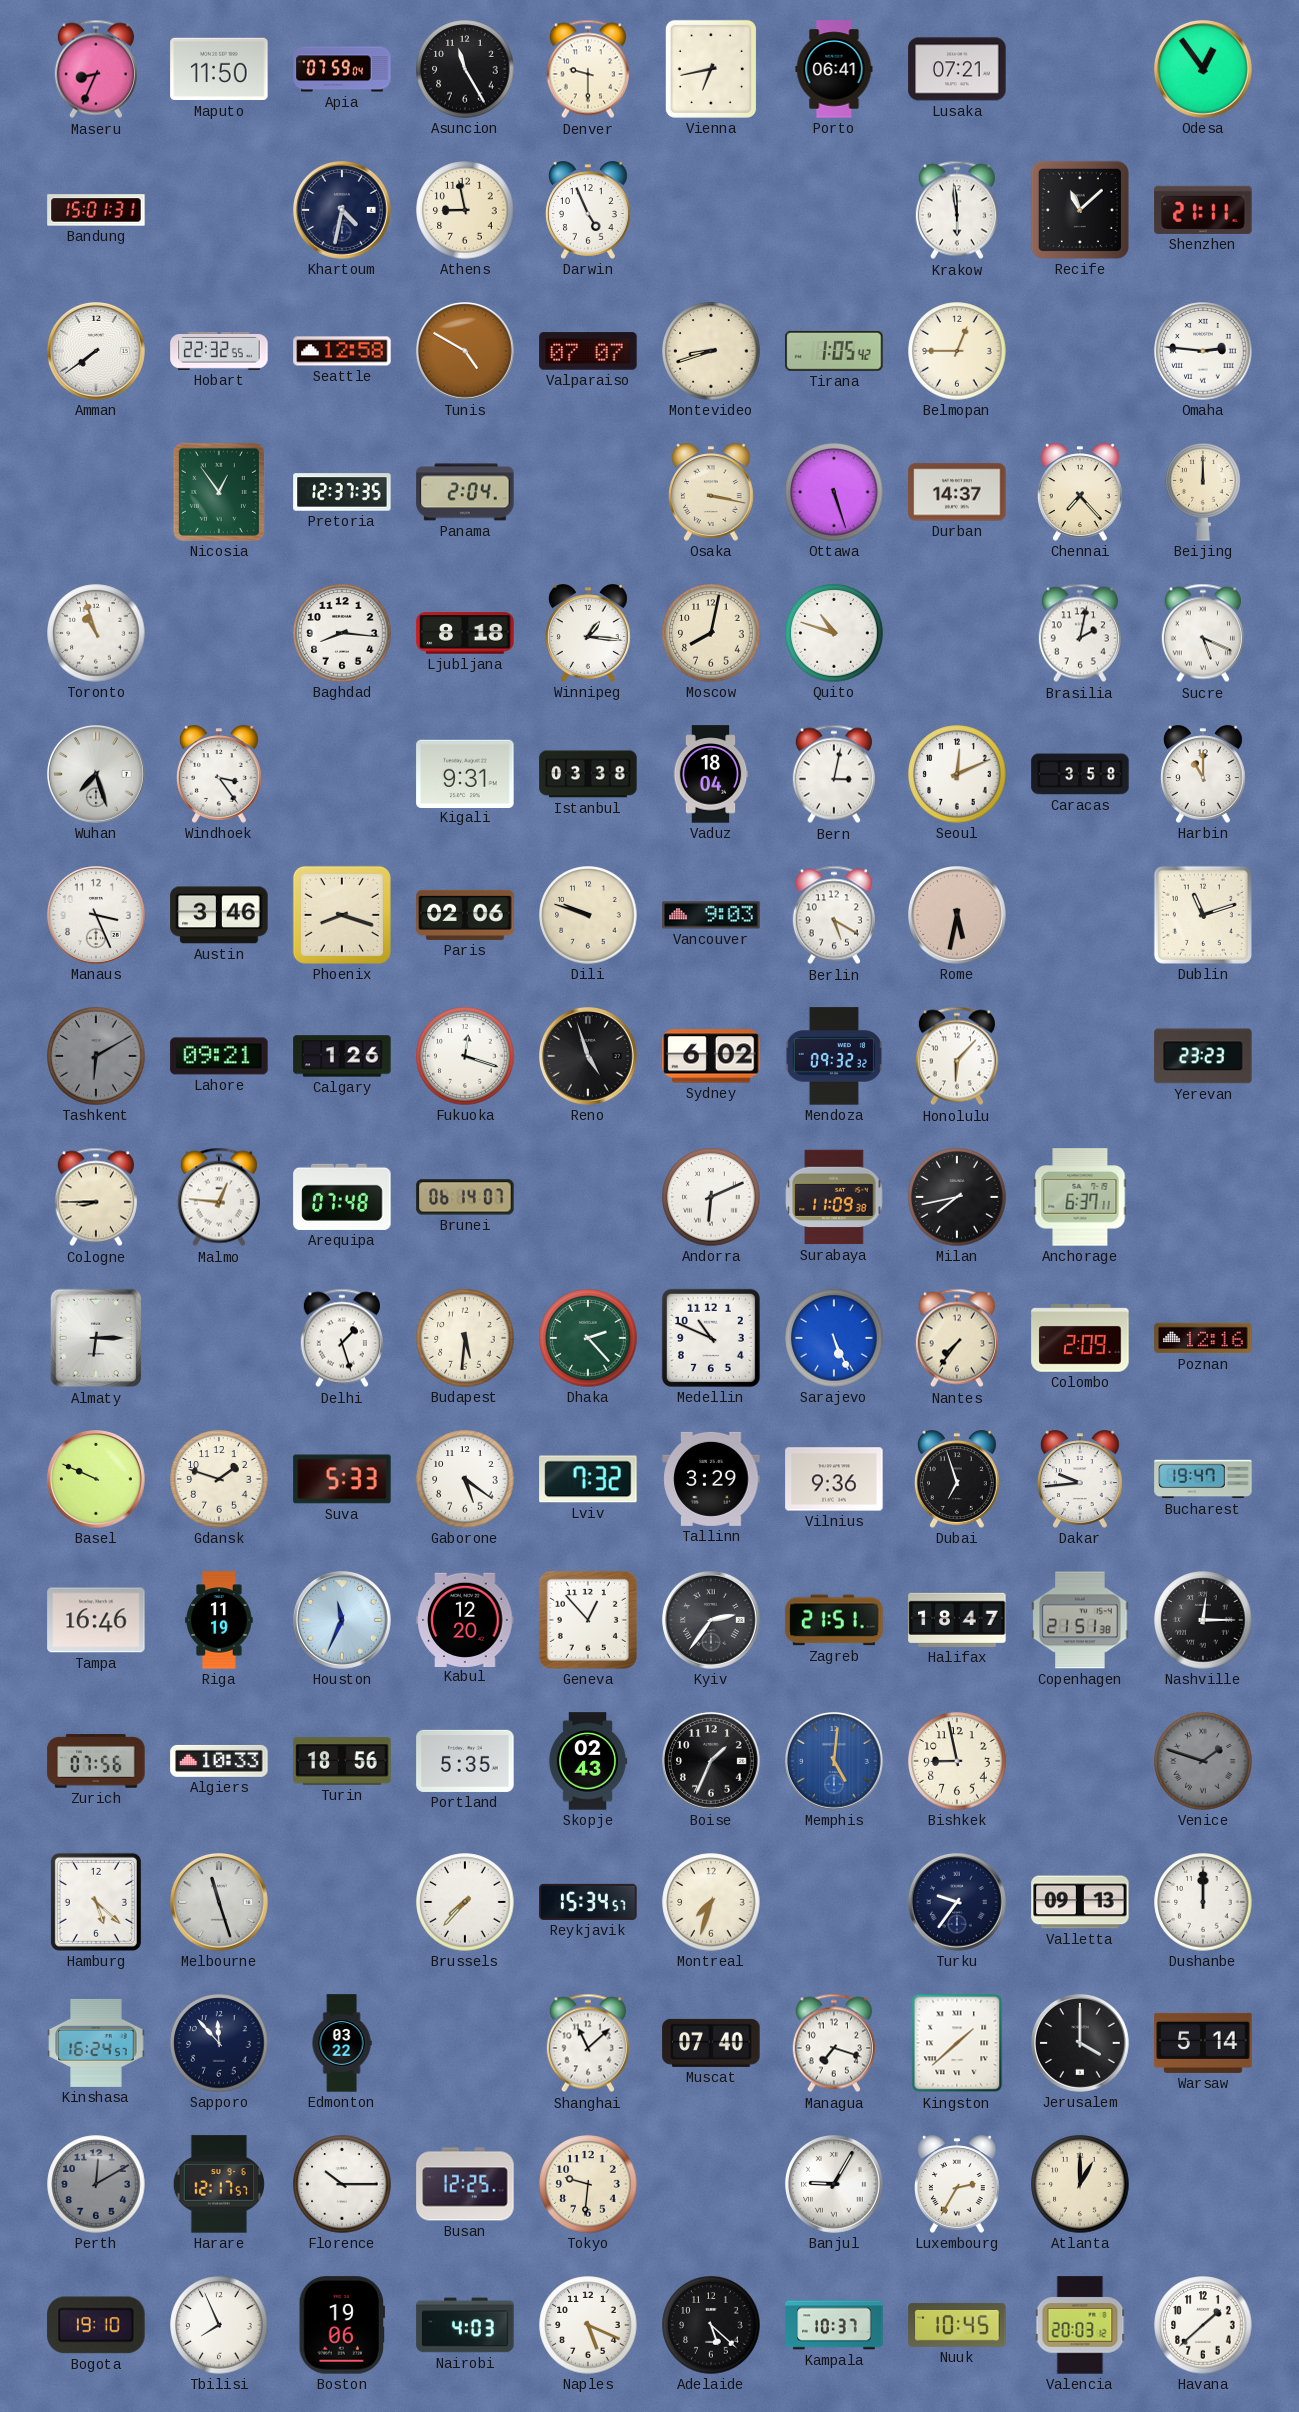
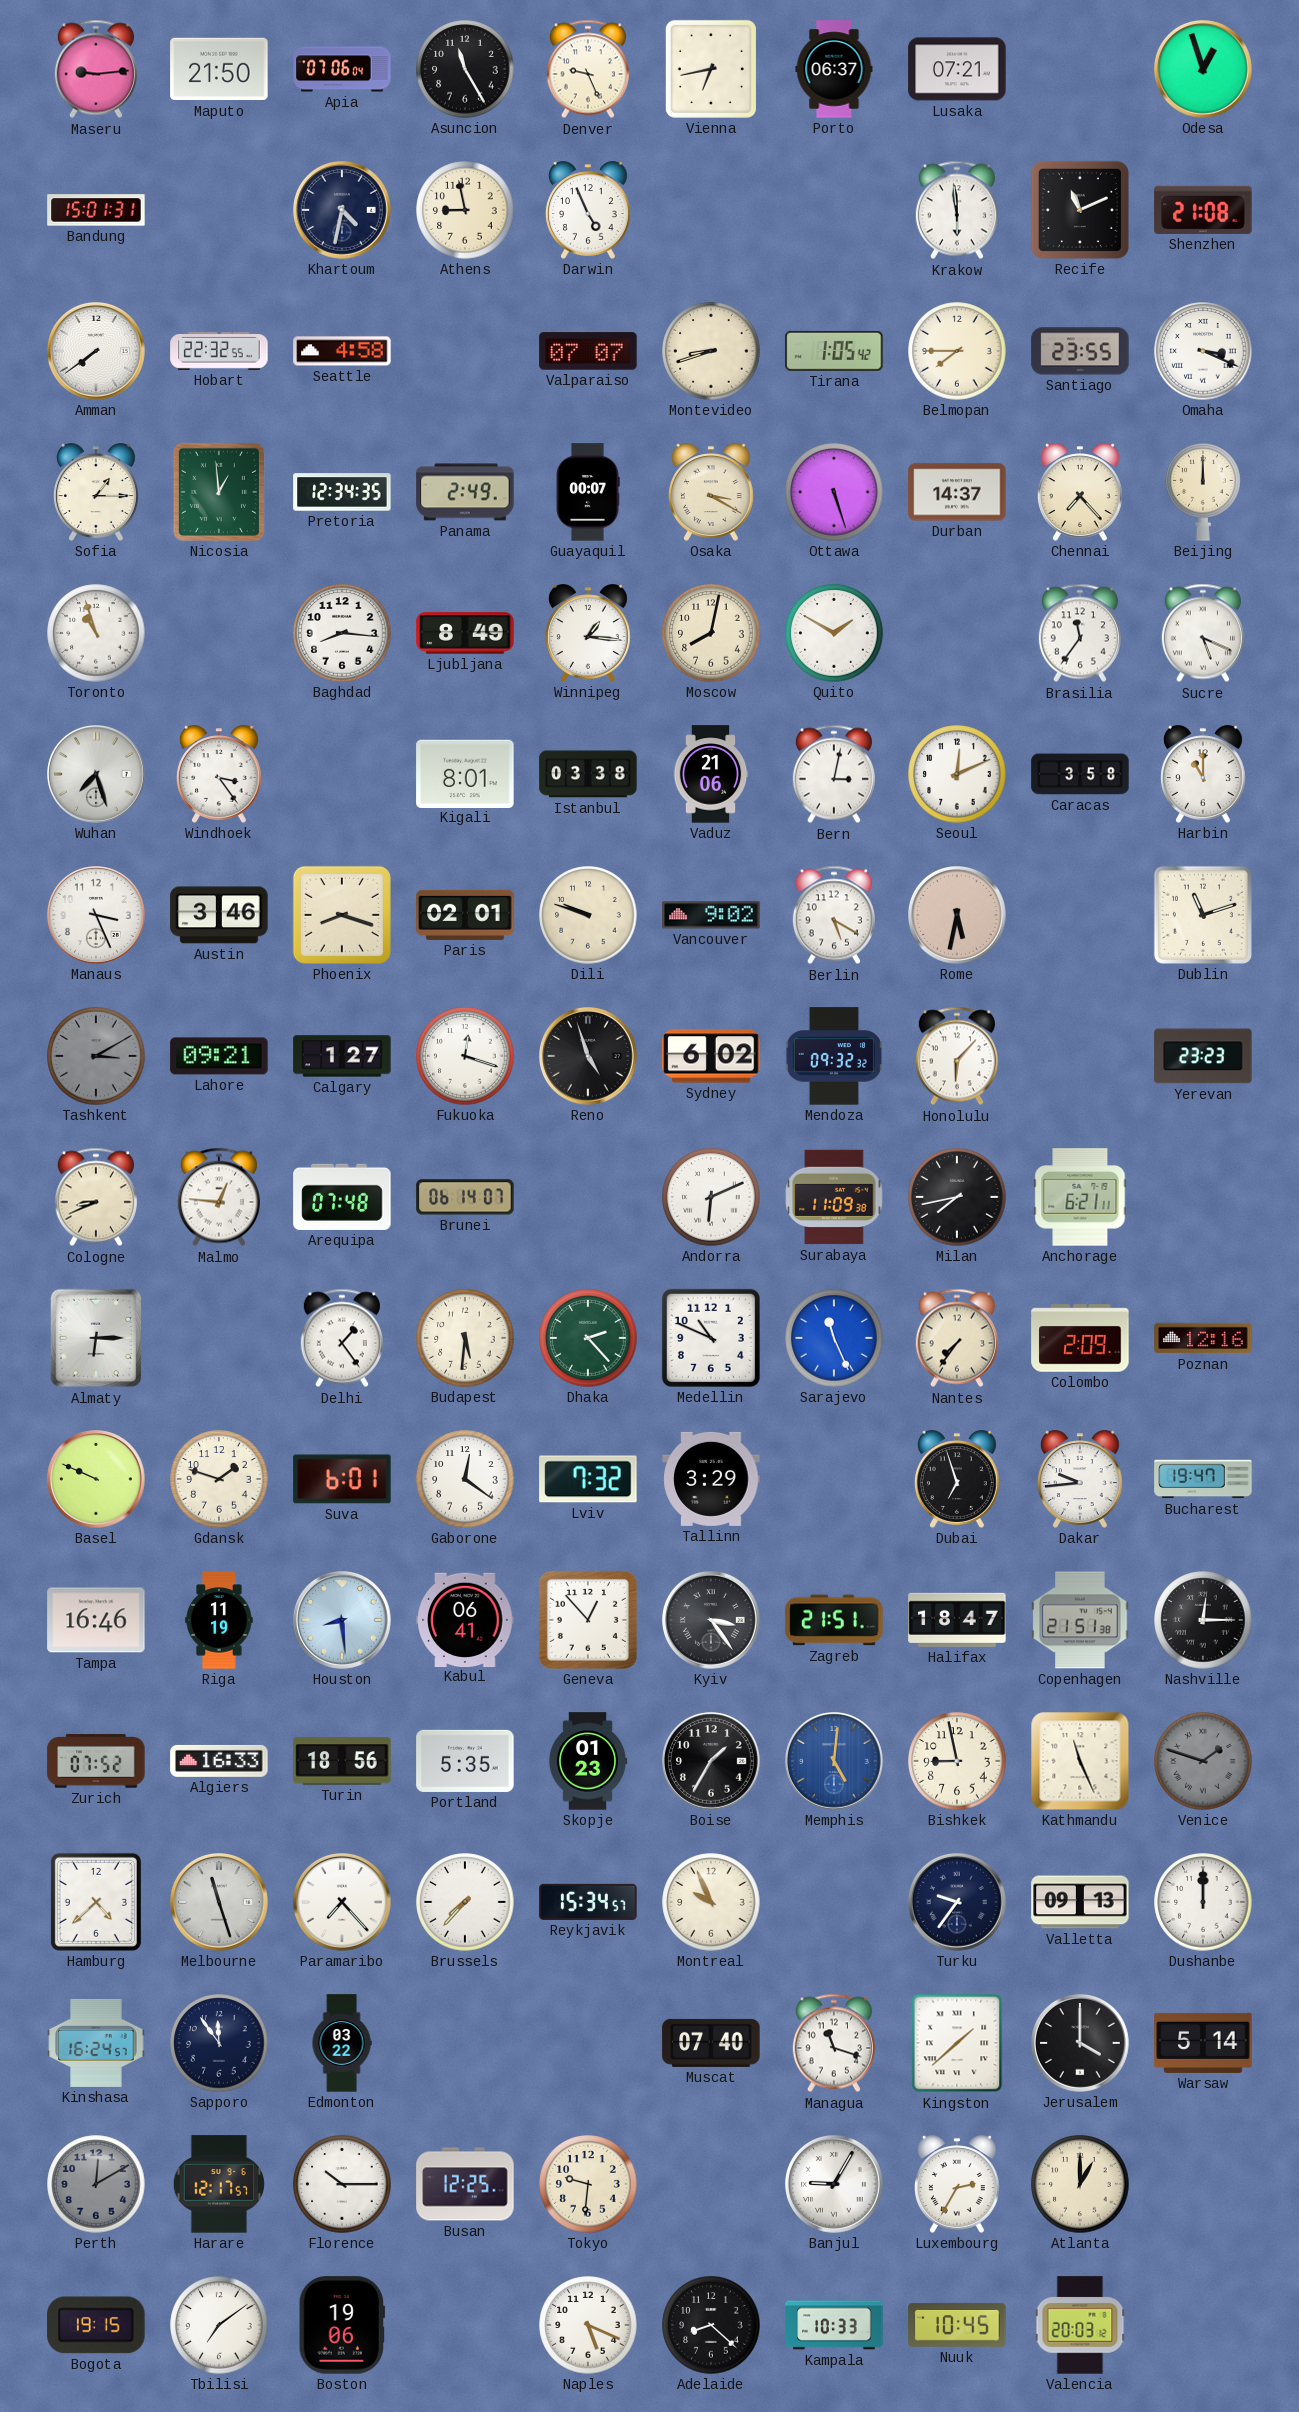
Maseru: 8:34 -> 9:14
Maputo: 11:50 -> 21:50
Apia: 07:59 -> 07:06
Denver: 9:30 -> 9:26
Porto: 06:41 -> 06:37
Odesa: 12:54 -> 12:57
Recife: 11:08 -> 11:11
Shenzhen: 21:11 -> 21:08
Seattle: 12:58 -> 4:58
Tunis: 4:50 -> none
Belmopan: 12:45 -> 7:45
Santiago: none -> 23:55
Omaha: 2:46 -> 3:19
Sofia: none -> 1:15
Nicosia: 12:54 -> 12:59
Pretoria: 12:37 -> 12:34
Panama: 2:04 -> 2:49
Guayaquil: none -> 00:07
Osaka: 3:17 -> 3:20
Ljubljana: 8:18 -> 8:49
Quito: 10:48 -> 1:50
Brasilia: 2:02 -> 11:36
Kigali: 9:31 -> 8:01
Vaduz: 18:04 -> 21:06
Paris: 02:06 -> 02:01
Vancouver: 9:03 -> 9:02
Tashkent: 6:10 -> 3:10
Calgary: 1:26 -> 1:27
Cologne: 8:45 -> 8:41
Anchorage: 6:37 -> 6:21
Delhi: 1:27 -> 1:24
Sarajevo: 5:26 -> 11:26
Suva: 5:33 -> 6:01
Gaborone: 5:21 -> 12:21
Vilnius: 9:36 -> none
Houston: 11:34 -> 8:29
Kabul: 12:20 -> 06:41
Kyiv: 2:36 -> 3:24
Zurich: 07:56 -> 07:52
Algiers: 10:33 -> 16:33
Skopje: 02:43 -> 01:23
Boise: 1:34 -> 1:35
Kathmandu: none -> 11:26
Hamburg: 5:22 -> 4:38
Paramaribo: none -> 7:23
Montreal: 7:33 -> 9:56
Sapporo: 11:53 -> 11:54
Shanghai: 11:08 -> none
Managua: 7:18 -> 11:18
Bogota: 19:10 -> 19:15
Tbilisi: 7:56 -> 7:09
Nairobi: 4:03 -> none
Adelaide: 5:22 -> 8:22
Kampala: 10:37 -> 10:33
Havana: 1:38 -> none
